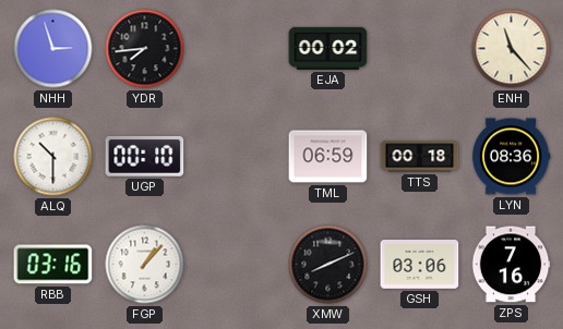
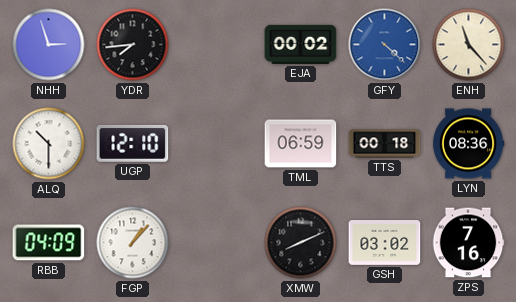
GFY: none -> 4:22
UGP: 00:10 -> 12:10
RBB: 03:16 -> 04:09
GSH: 03:06 -> 03:02
